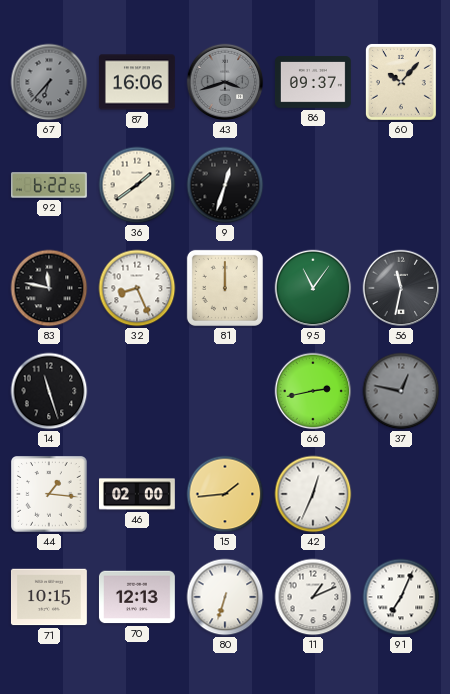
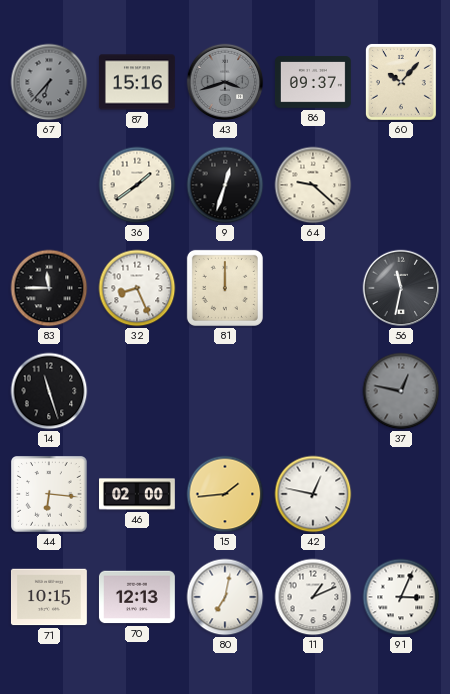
87: 16:06 -> 15:16
92: 6:22 -> none
64: none -> 9:22
83: 11:47 -> 11:45
95: 11:06 -> none
66: 2:43 -> none
44: 1:16 -> 6:16
42: 12:34 -> 12:47
80: 6:33 -> 7:02
91: 7:04 -> 3:04
